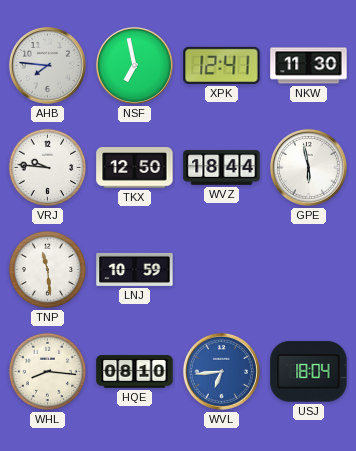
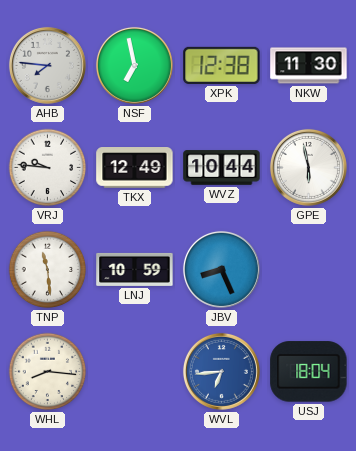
XPK: 12:41 -> 12:38
TKX: 12:50 -> 12:49
WVZ: 18:44 -> 10:44
JBV: none -> 8:26
HQE: 08:10 -> none
